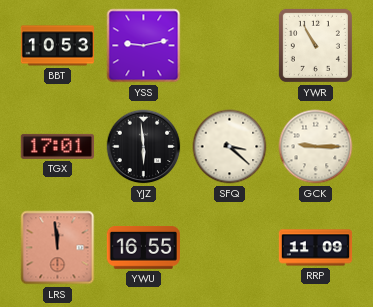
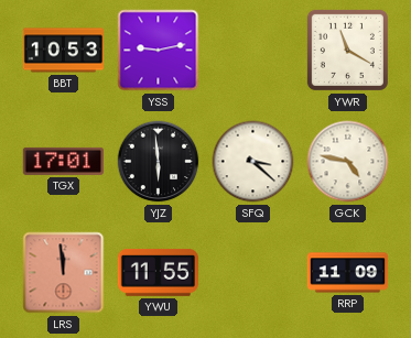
YWR: 10:55 -> 11:20
GCK: 9:15 -> 4:47
YWU: 16:55 -> 11:55
